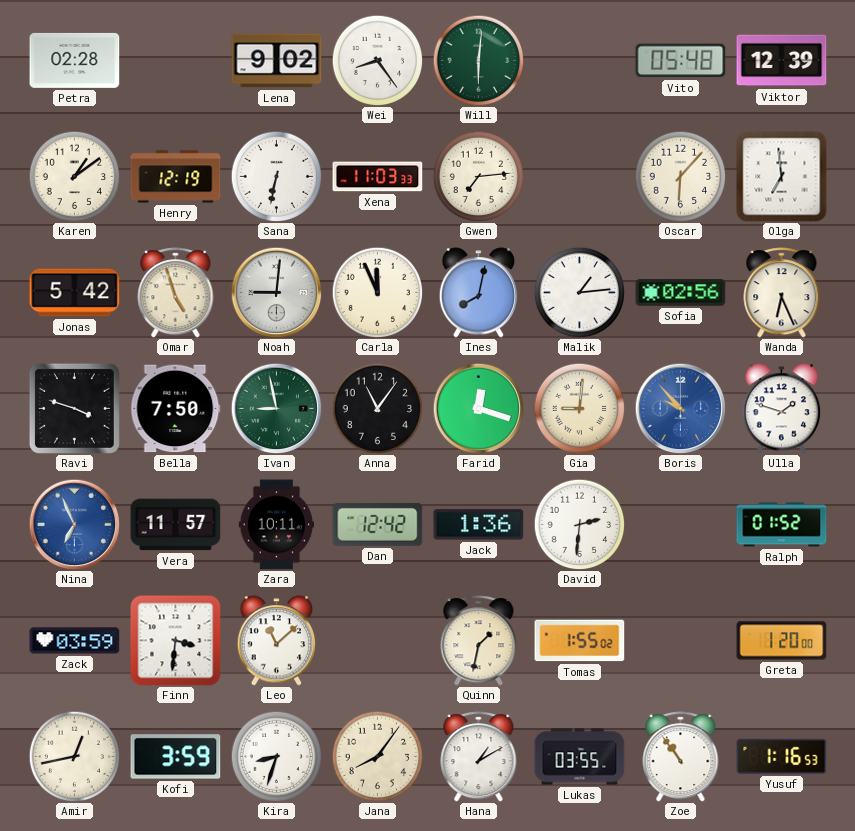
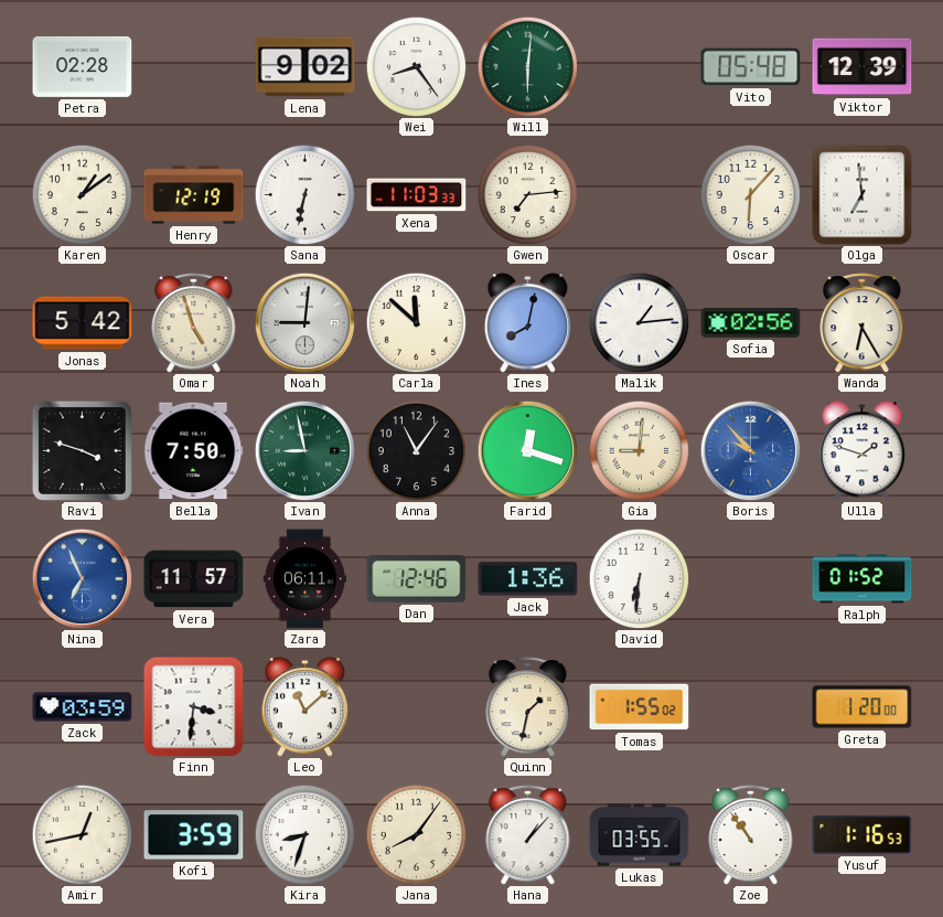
Carla: 11:56 -> 11:52
Wanda: 6:26 -> 6:25
Zara: 10:11 -> 06:11
Dan: 12:42 -> 12:46
David: 2:31 -> 6:31
Hana: 1:10 -> 1:07
